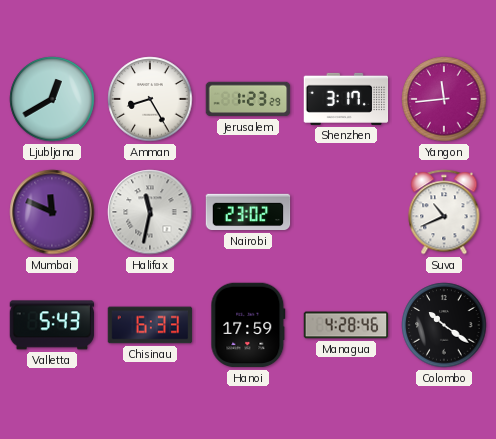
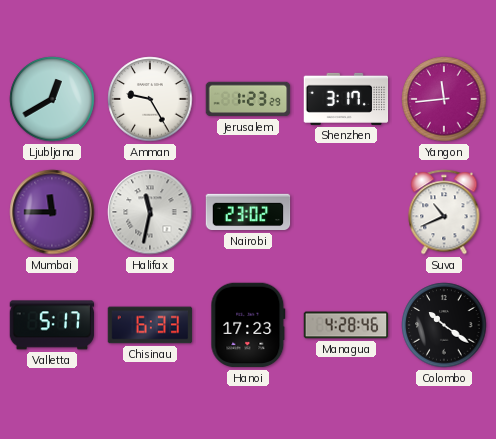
Amman: 8:25 -> 9:25
Mumbai: 11:49 -> 11:45
Valletta: 5:43 -> 5:17
Hanoi: 17:59 -> 17:23
